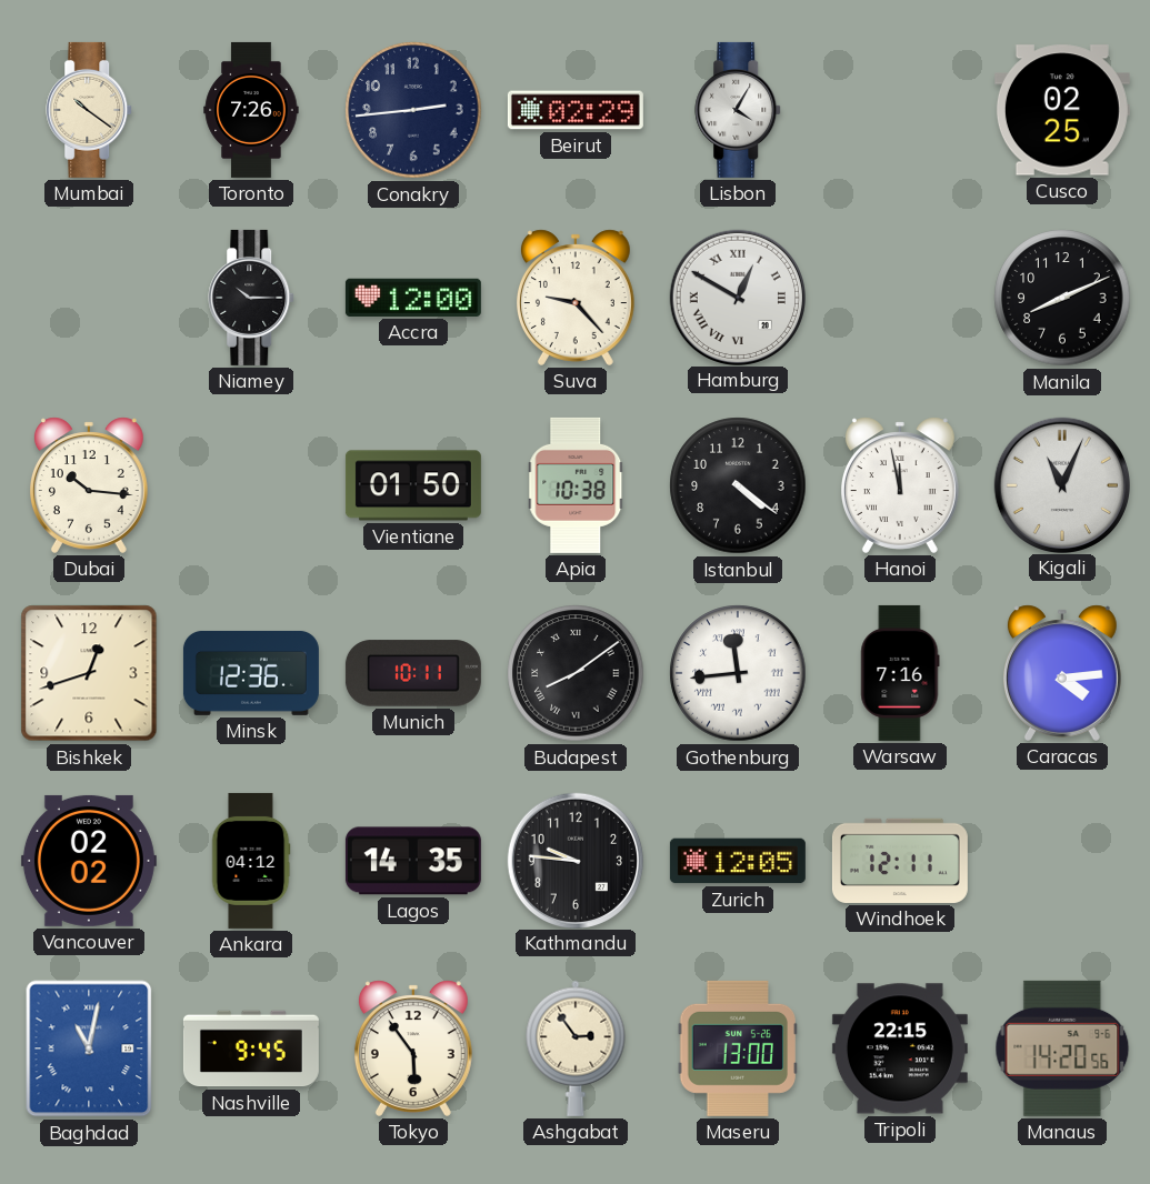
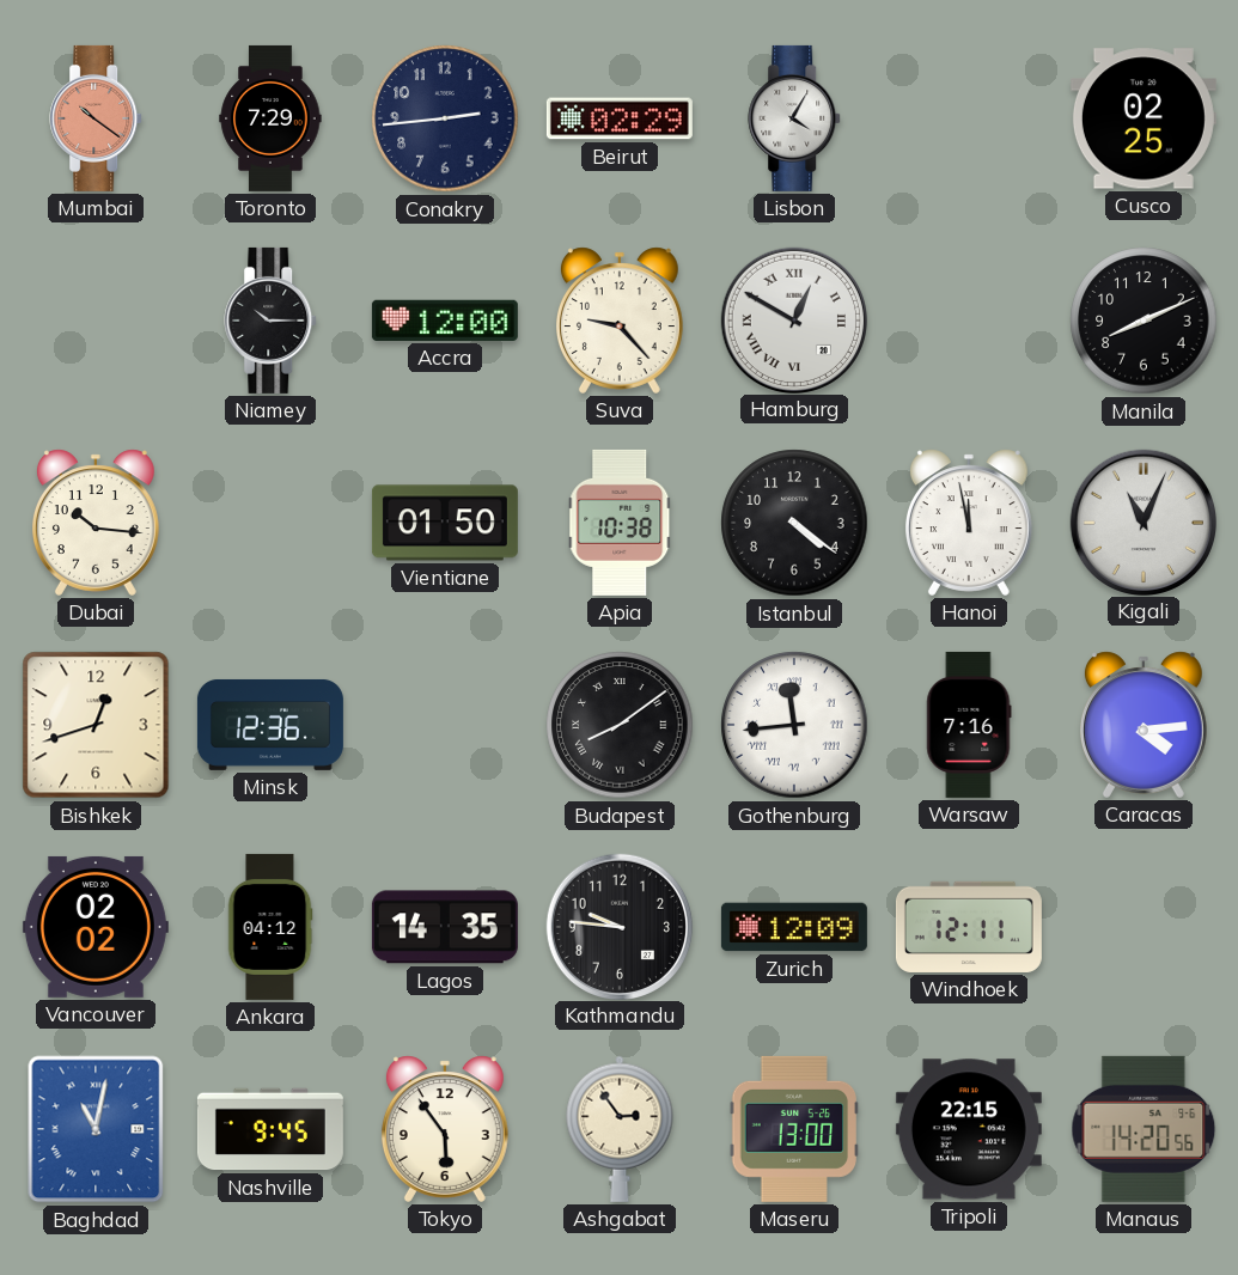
Mumbai dial: cream -> salmon
Toronto: 7:26 -> 7:29
Munich: 10:11 -> none
Zurich: 12:05 -> 12:09
